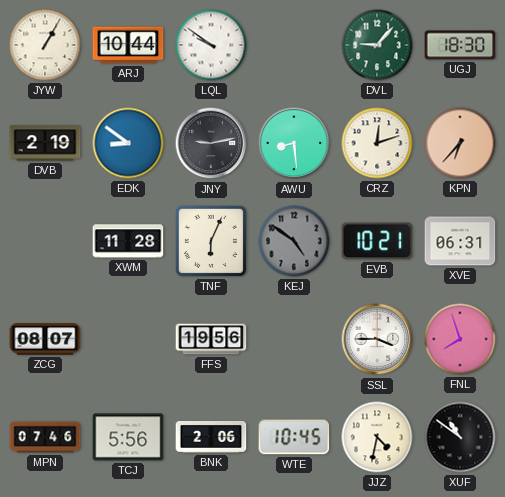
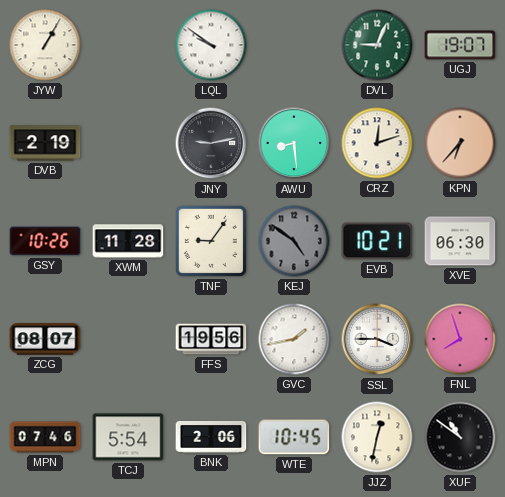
ARJ: 10:44 -> none
DVL: 9:07 -> 9:04
UGJ: 18:30 -> 19:07
EDK: 8:51 -> none
GSY: none -> 10:26
TNF: 6:04 -> 9:06
XVE: 06:31 -> 06:30
GVC: none -> 1:43
TCJ: 5:56 -> 5:54
JJZ: 4:32 -> 12:32
